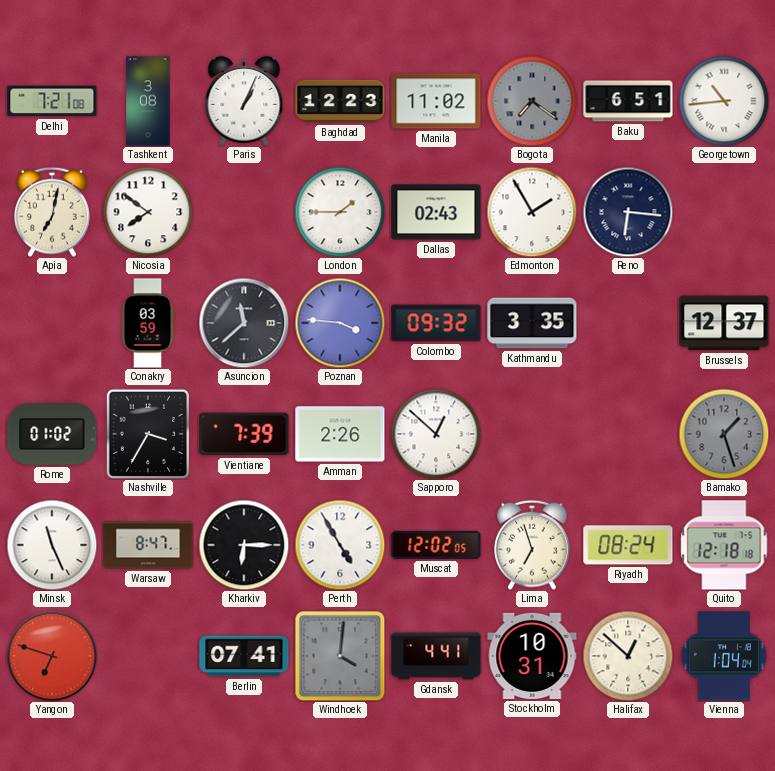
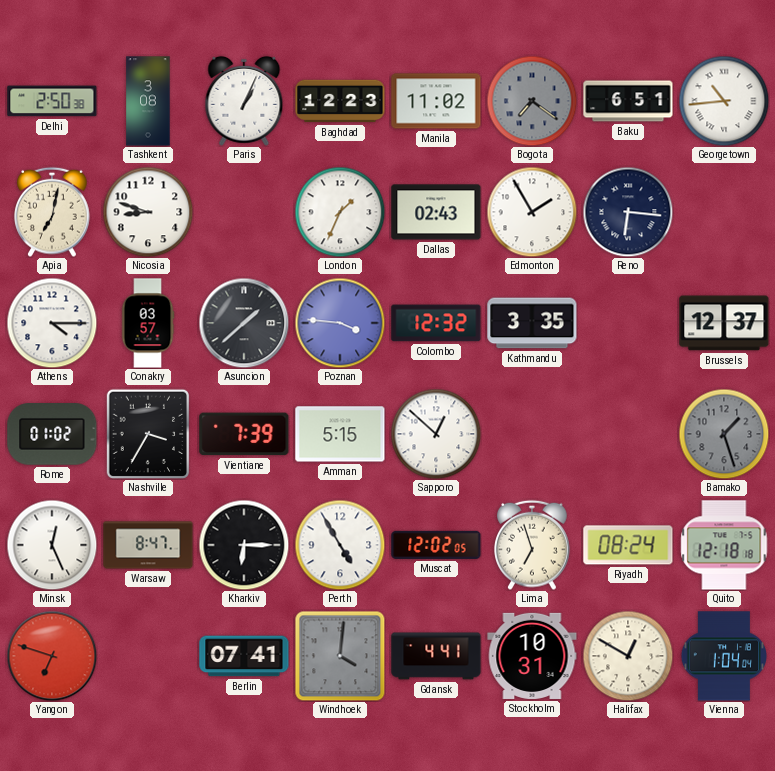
Delhi: 7:21 -> 2:50
Nicosia: 7:51 -> 8:48
London: 1:45 -> 1:34
Athens: none -> 4:15
Conakry: 03:59 -> 03:57
Asuncion: 11:38 -> 1:38
Colombo: 09:32 -> 12:32
Amman: 2:26 -> 5:15
Minsk: 11:26 -> 12:26
Halifax: 12:52 -> 12:50
